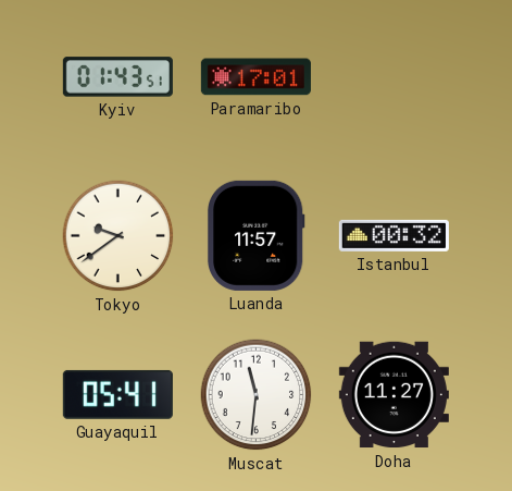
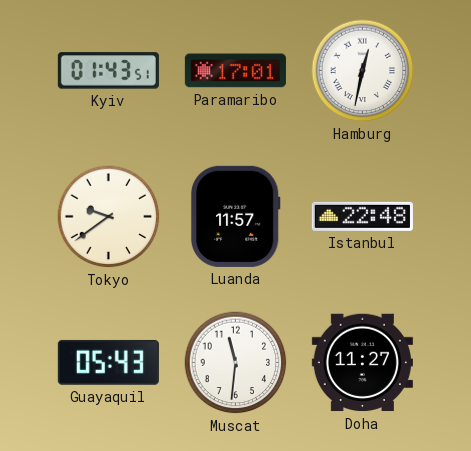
Hamburg: none -> 12:32
Istanbul: 00:32 -> 22:48
Guayaquil: 05:41 -> 05:43
